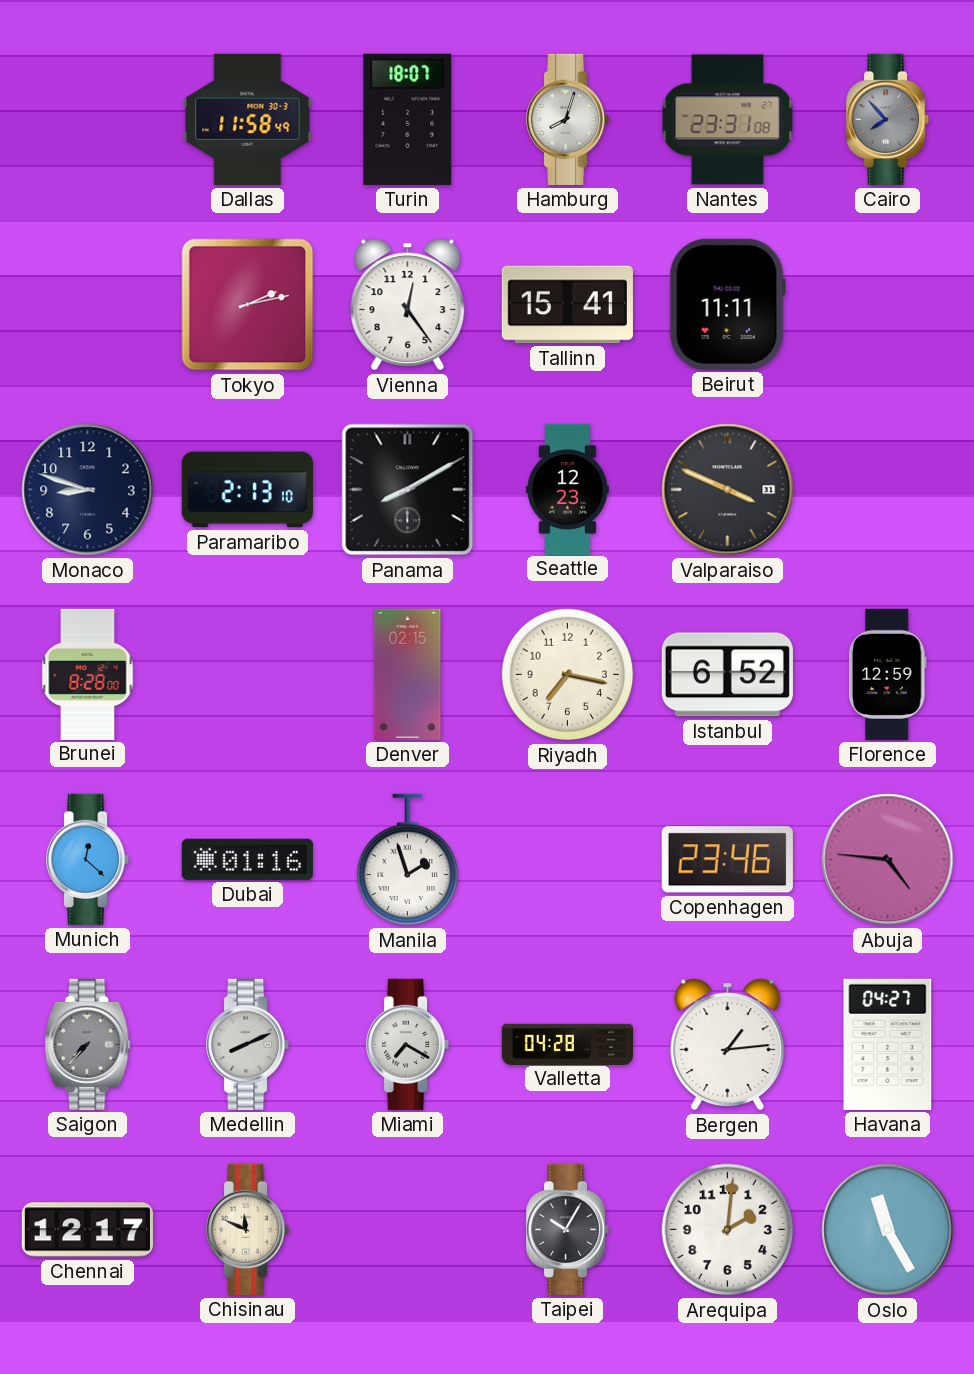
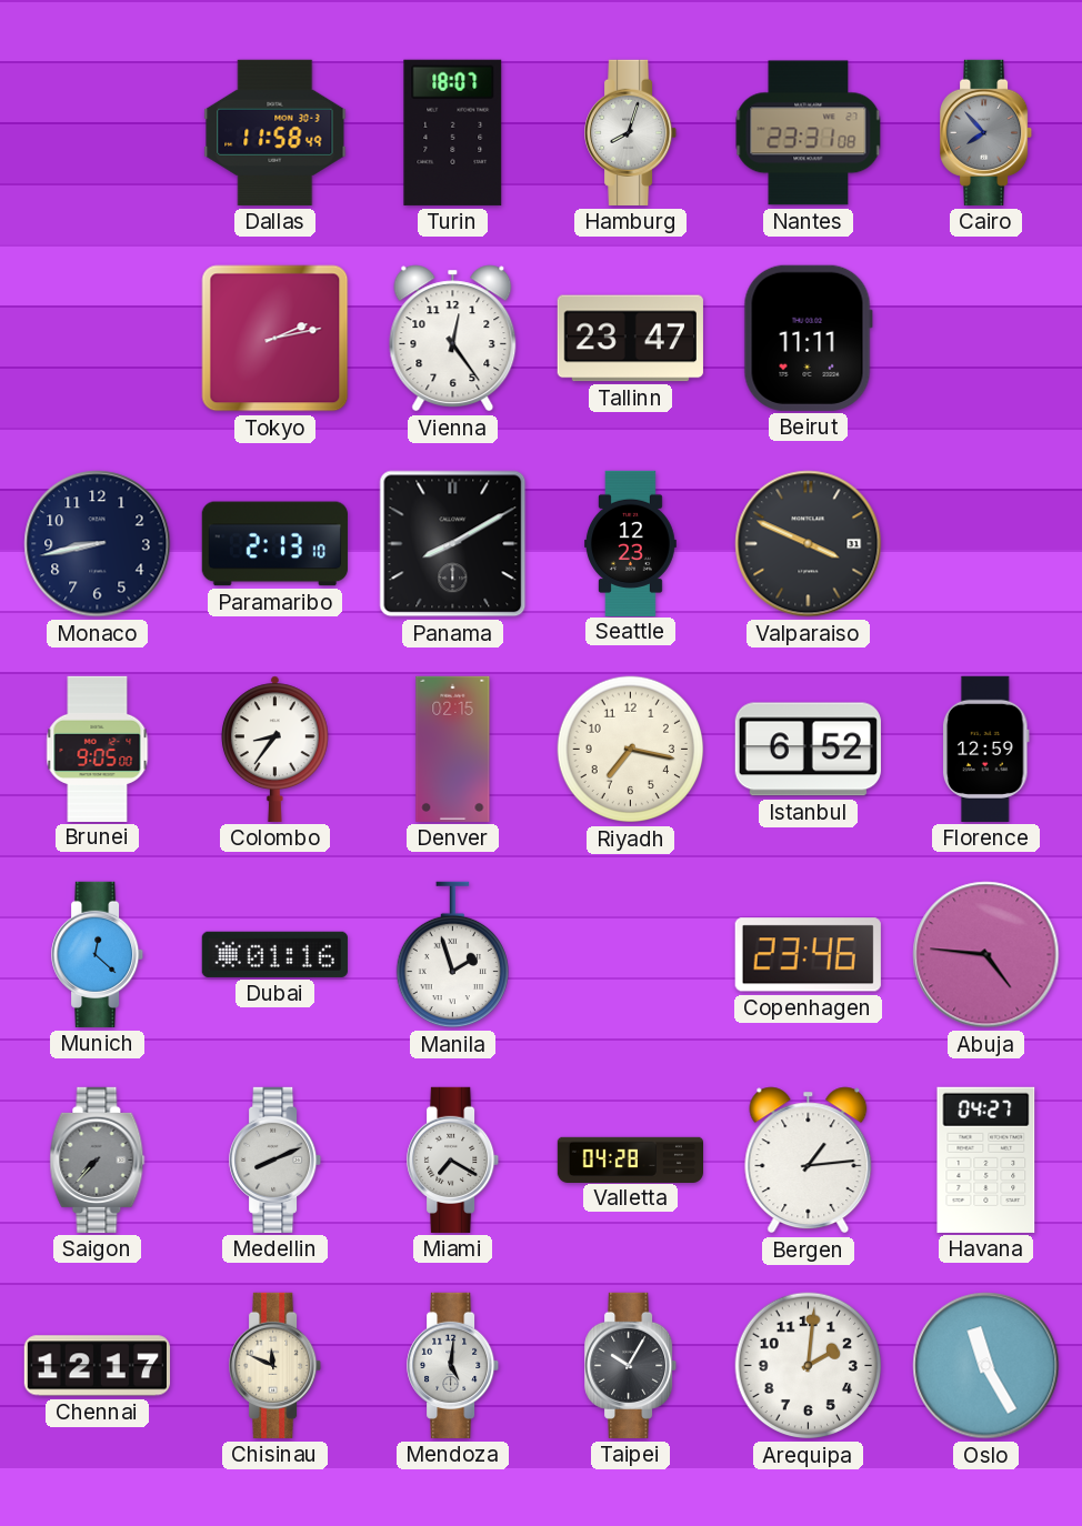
Tallinn: 15:41 -> 23:47
Monaco: 8:48 -> 8:43
Brunei: 8:28 -> 9:05
Colombo: none -> 8:36
Mendoza: none -> 5:01
